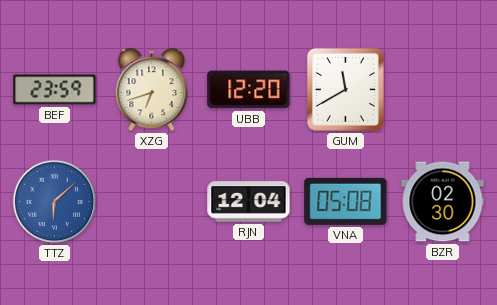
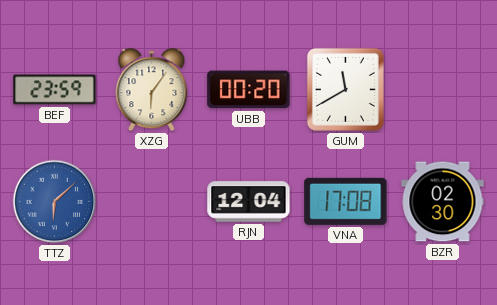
XZG: 6:42 -> 6:06
UBB: 12:20 -> 00:20
VNA: 05:08 -> 17:08
